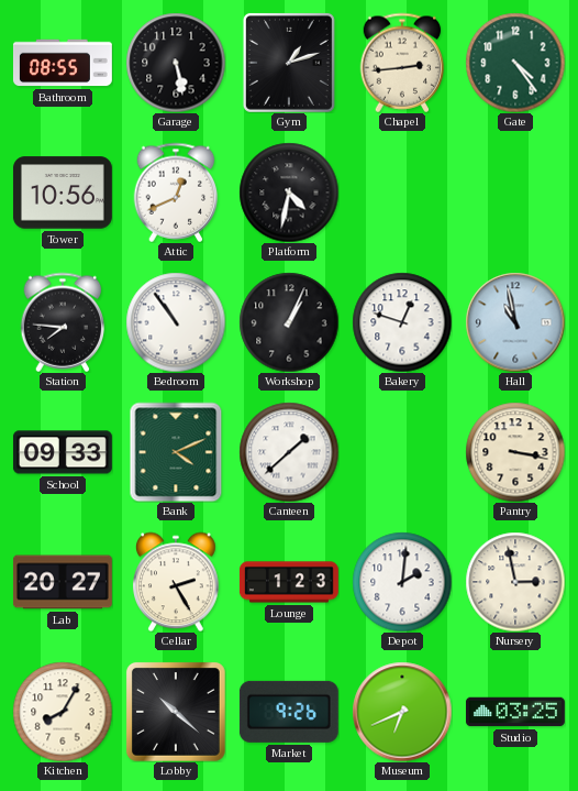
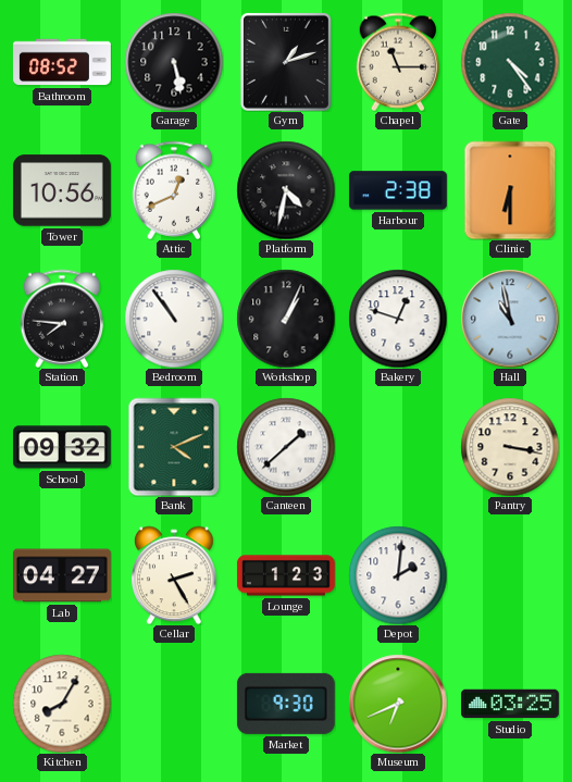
Bathroom: 08:55 -> 08:52
Chapel: 2:44 -> 11:15
Harbour: none -> 2:38
Clinic: none -> 6:30
School: 09:33 -> 09:32
Lab: 20:27 -> 04:27
Nursery: 2:58 -> none
Lobby: 10:22 -> none
Market: 9:26 -> 9:30
